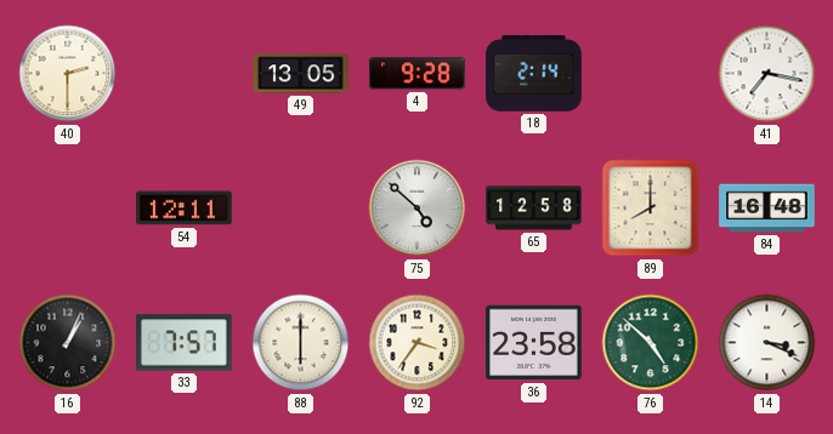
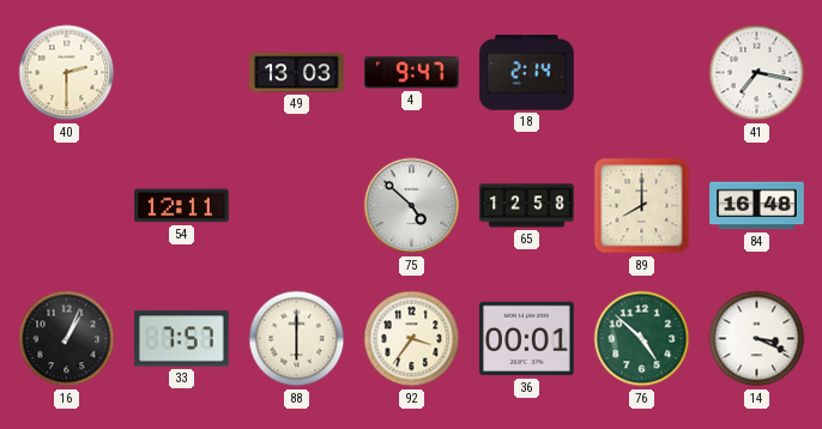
49: 13:05 -> 13:03
4: 9:28 -> 9:47
36: 23:58 -> 00:01
